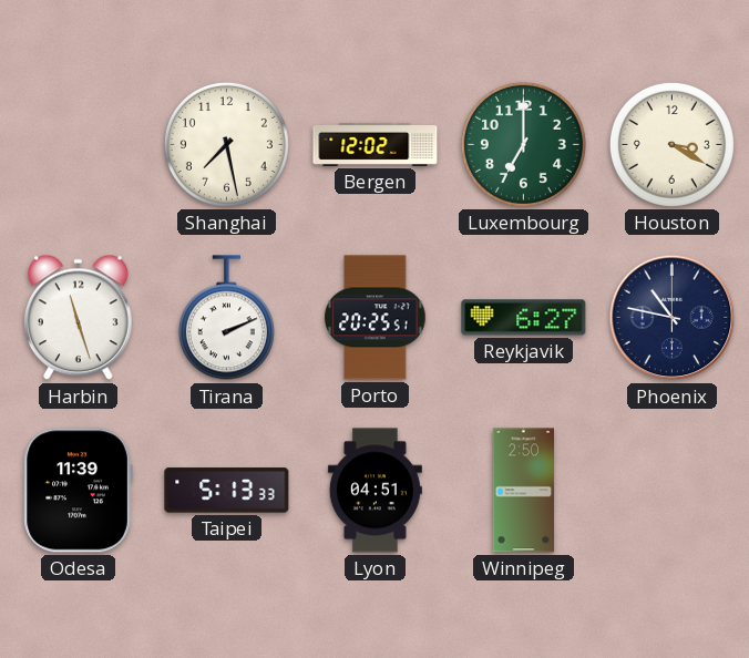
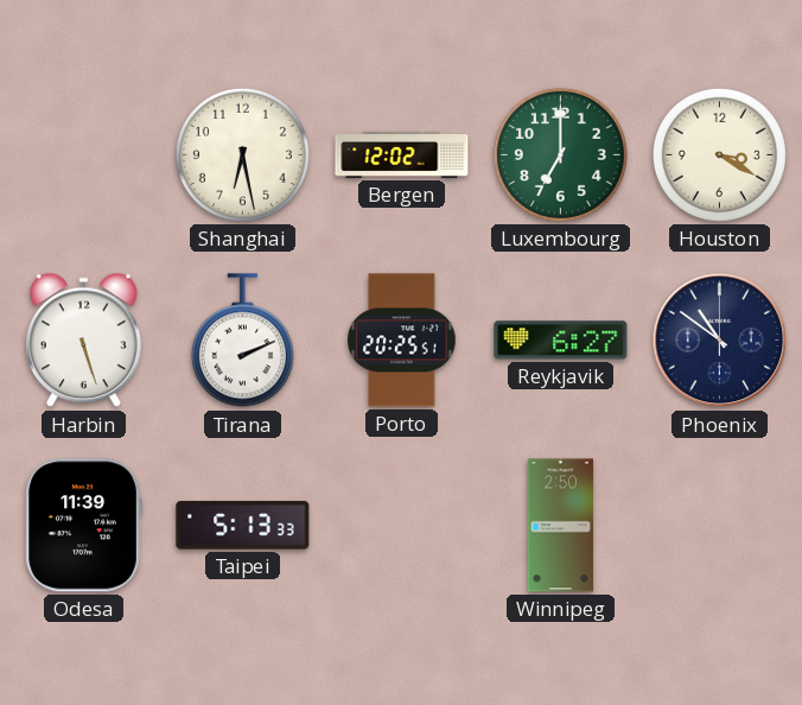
Shanghai: 7:28 -> 6:28
Harbin: 11:27 -> 5:27
Phoenix: 10:47 -> 10:51
Lyon: 04:51 -> none
